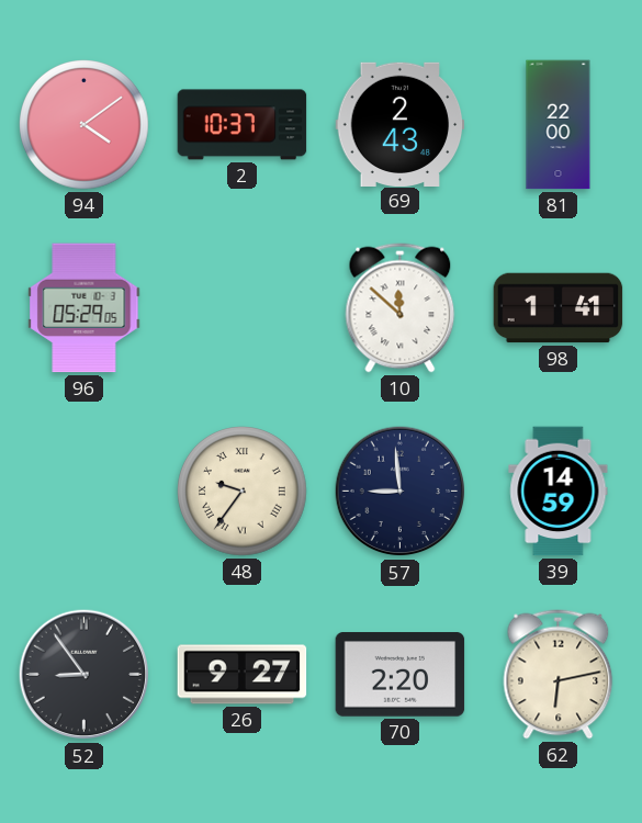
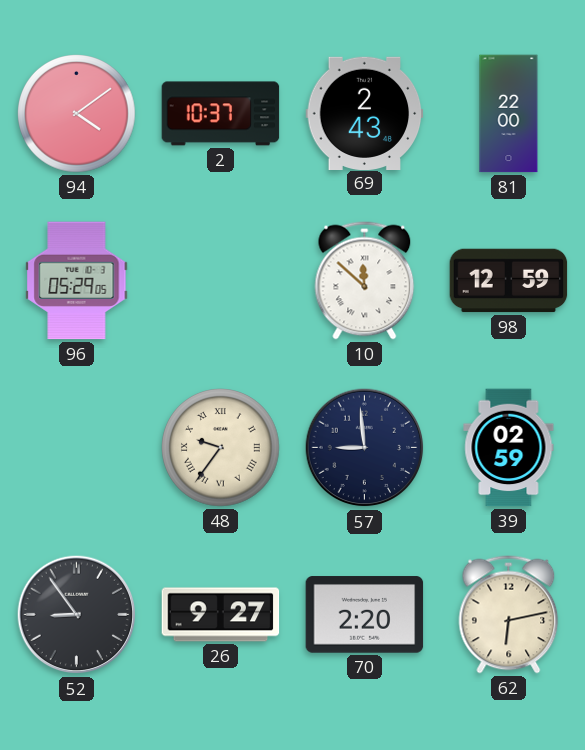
98: 1:41 -> 12:59
39: 14:59 -> 02:59
